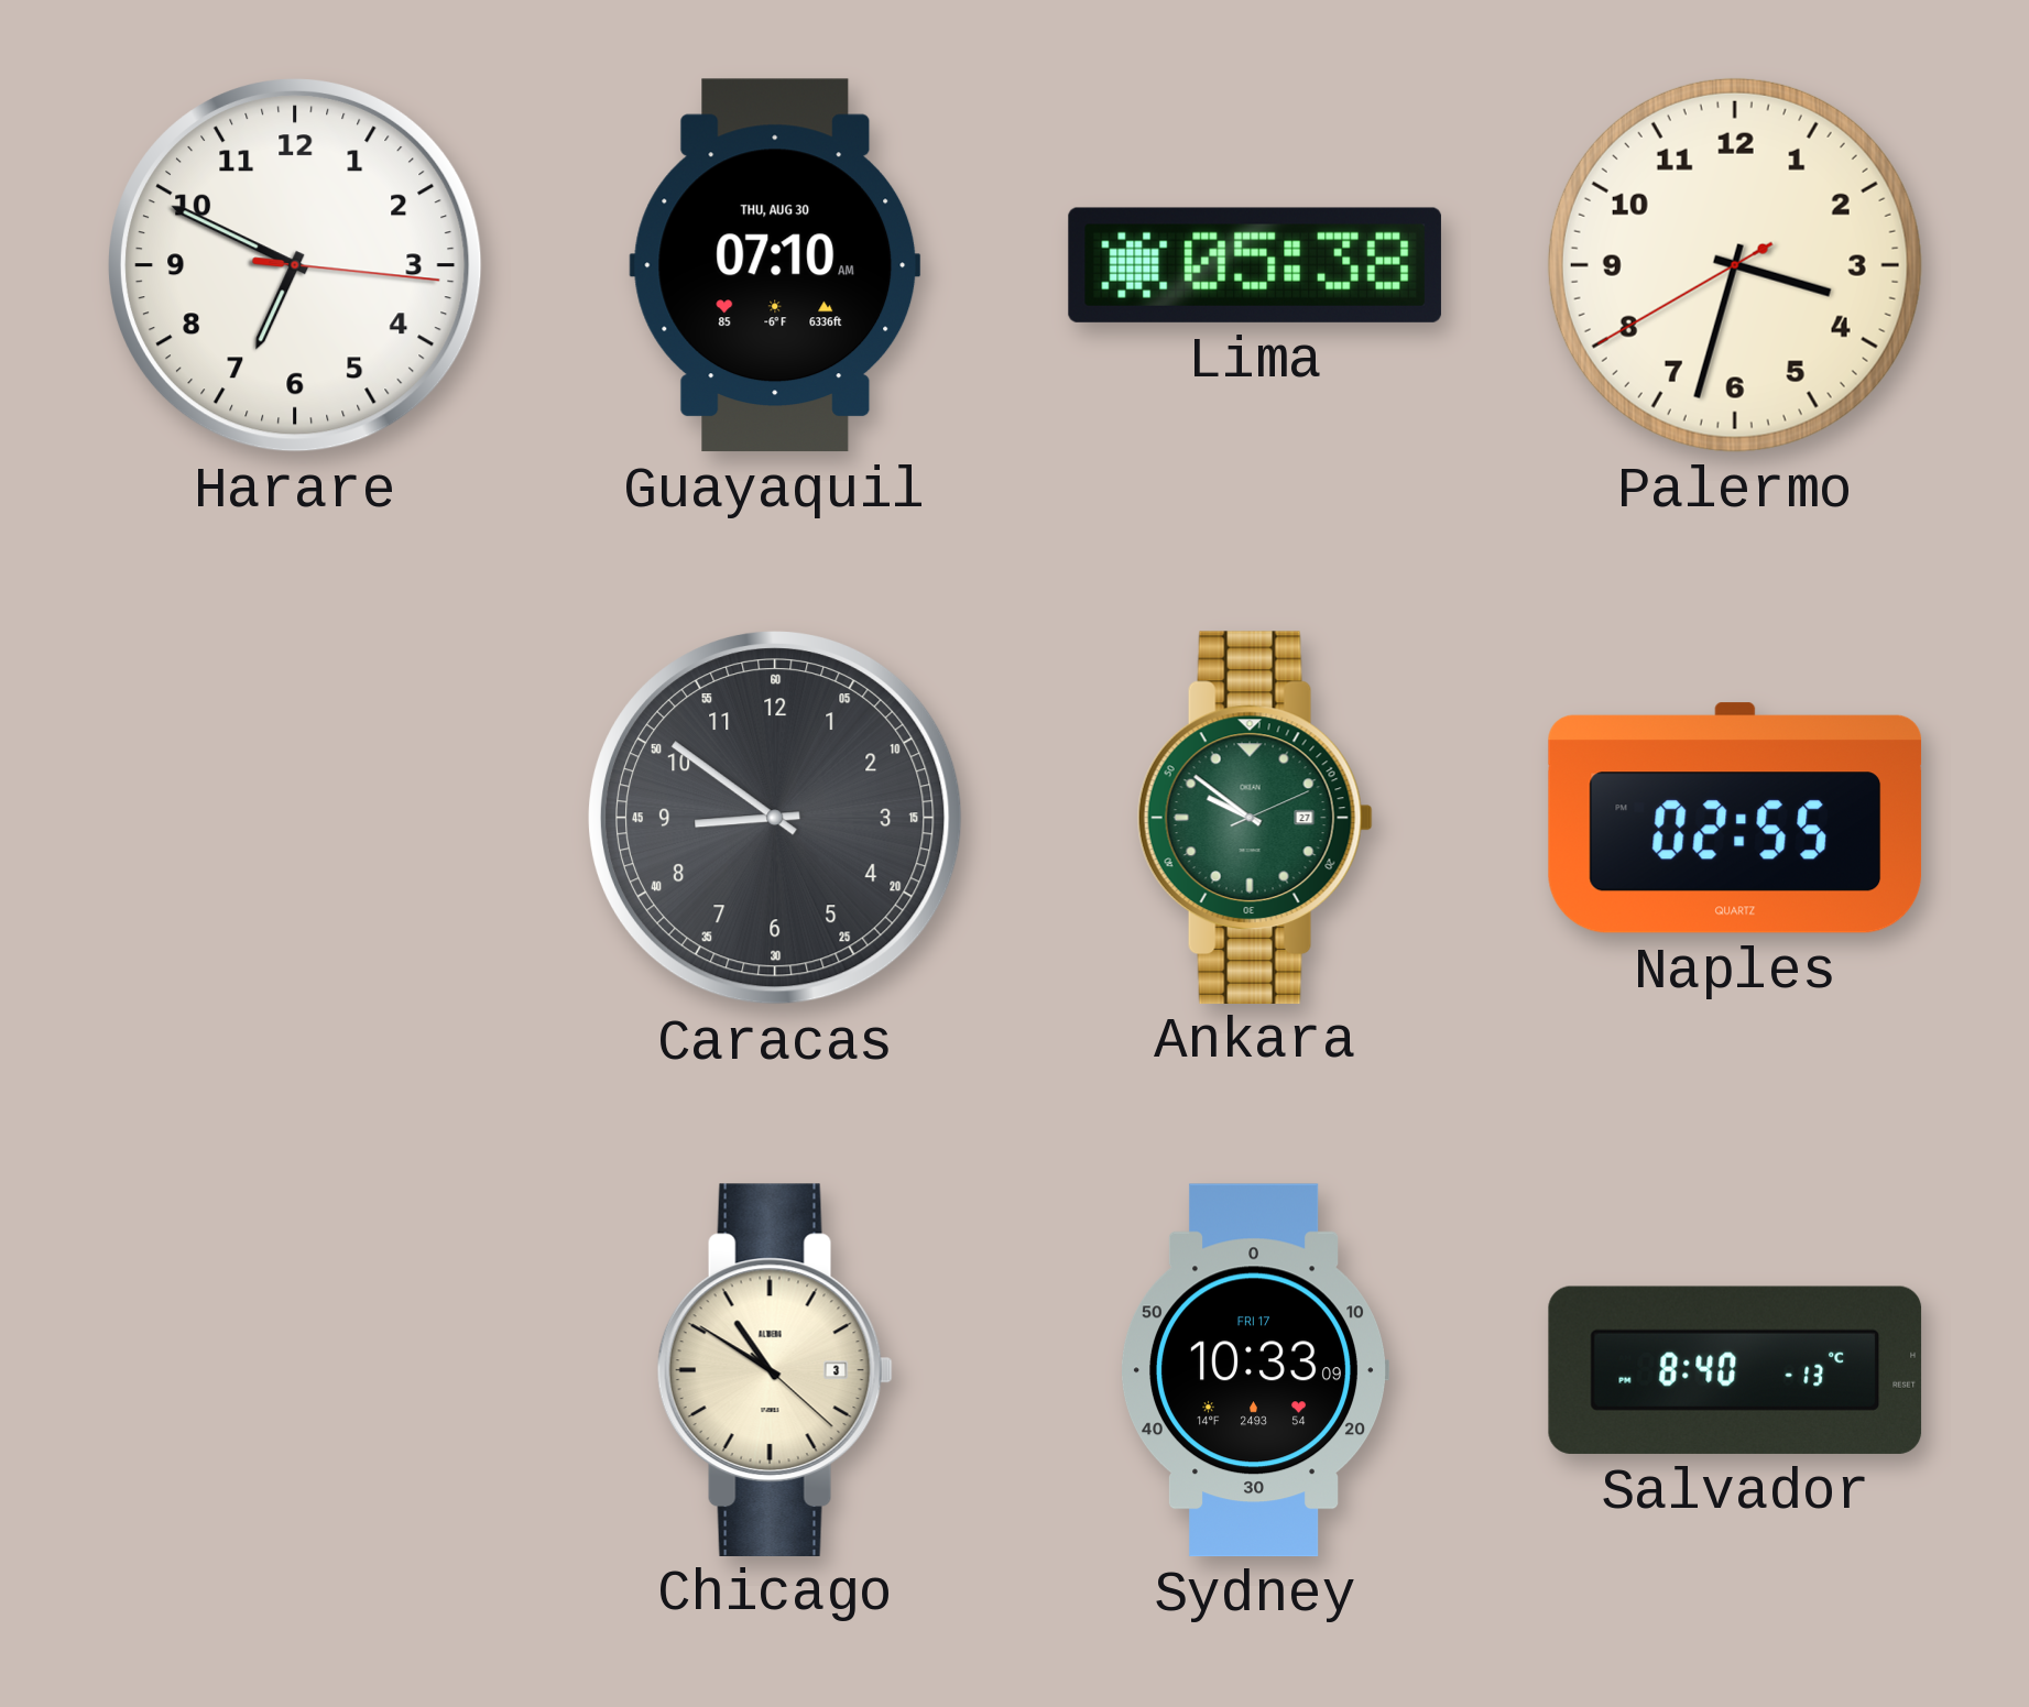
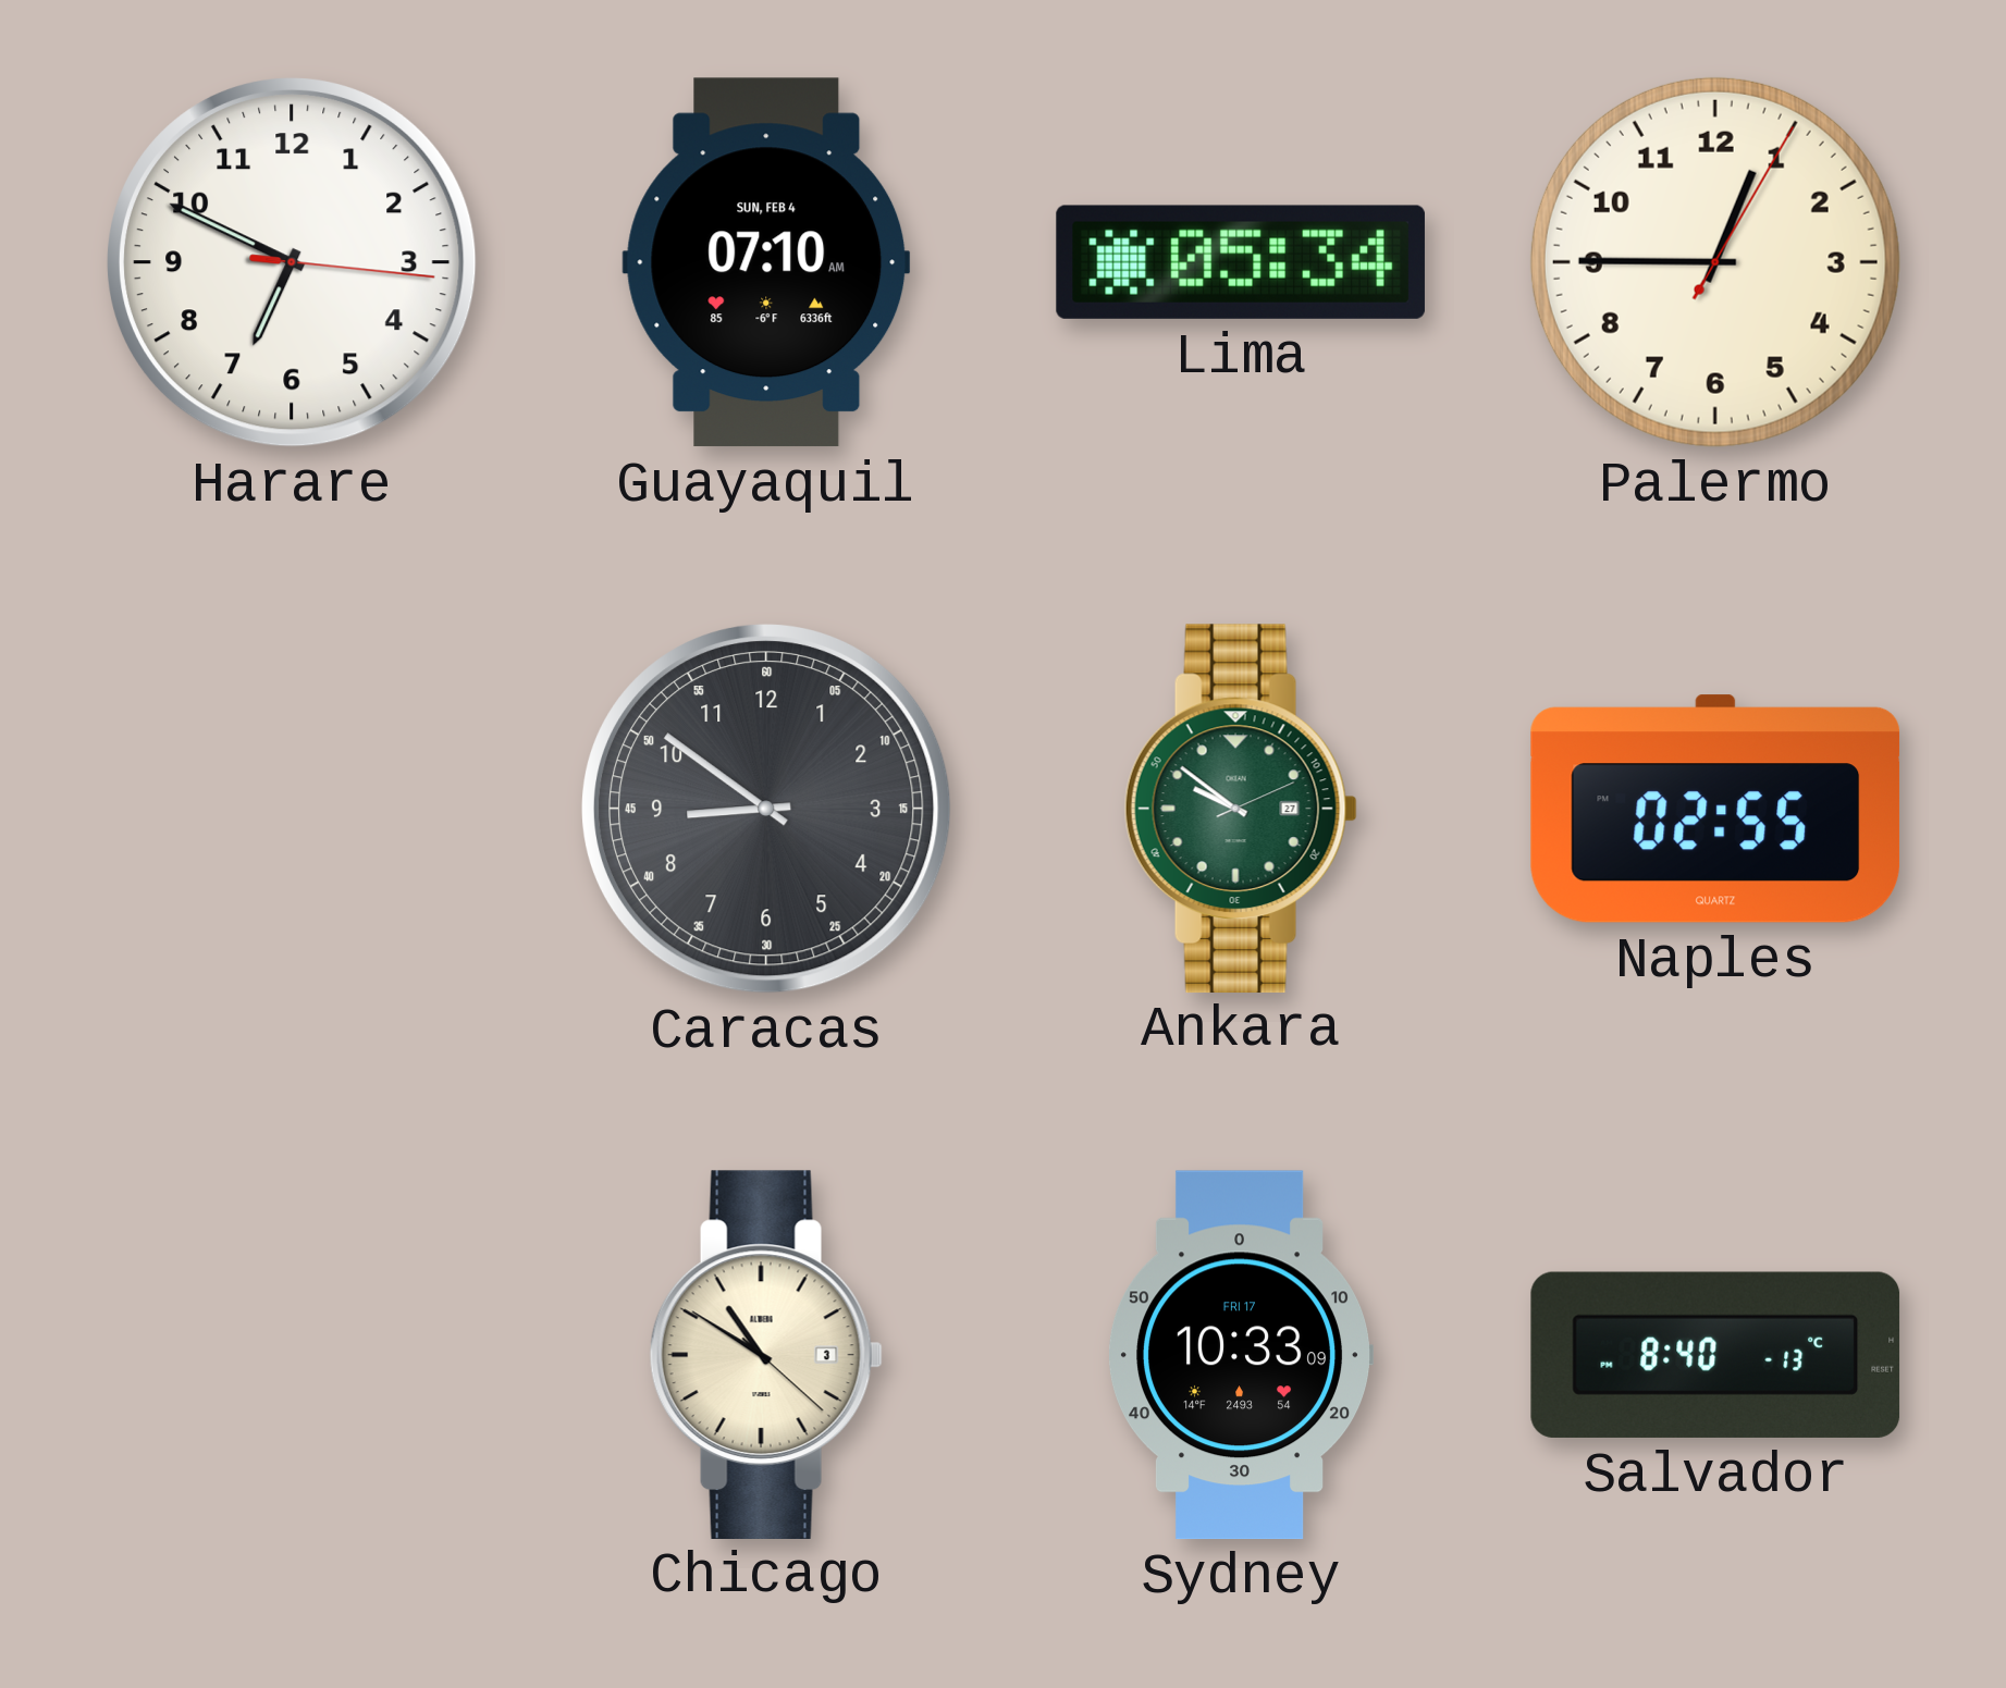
Guayaquil date: THU, AUG 30 -> SUN, FEB 4
Lima: 05:38 -> 05:34
Palermo: 3:32 -> 12:45
